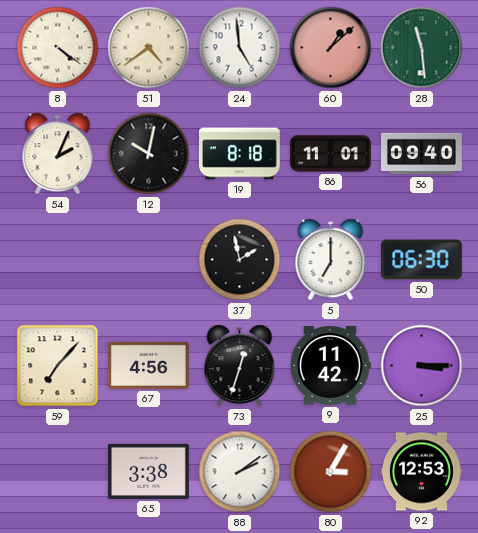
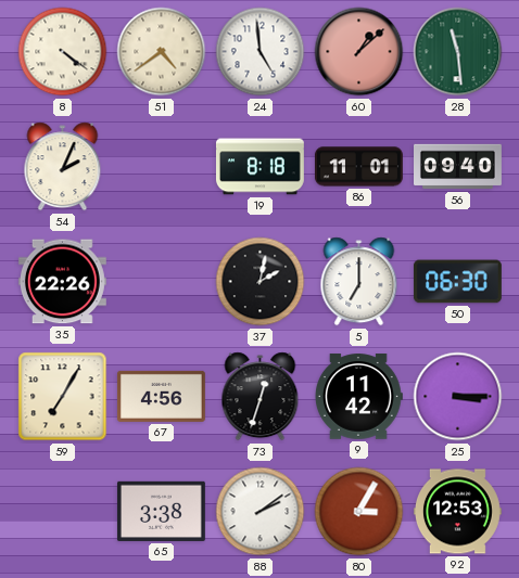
12: 10:02 -> none
35: none -> 22:26
37: 1:58 -> 2:02
59: 7:07 -> 7:05
